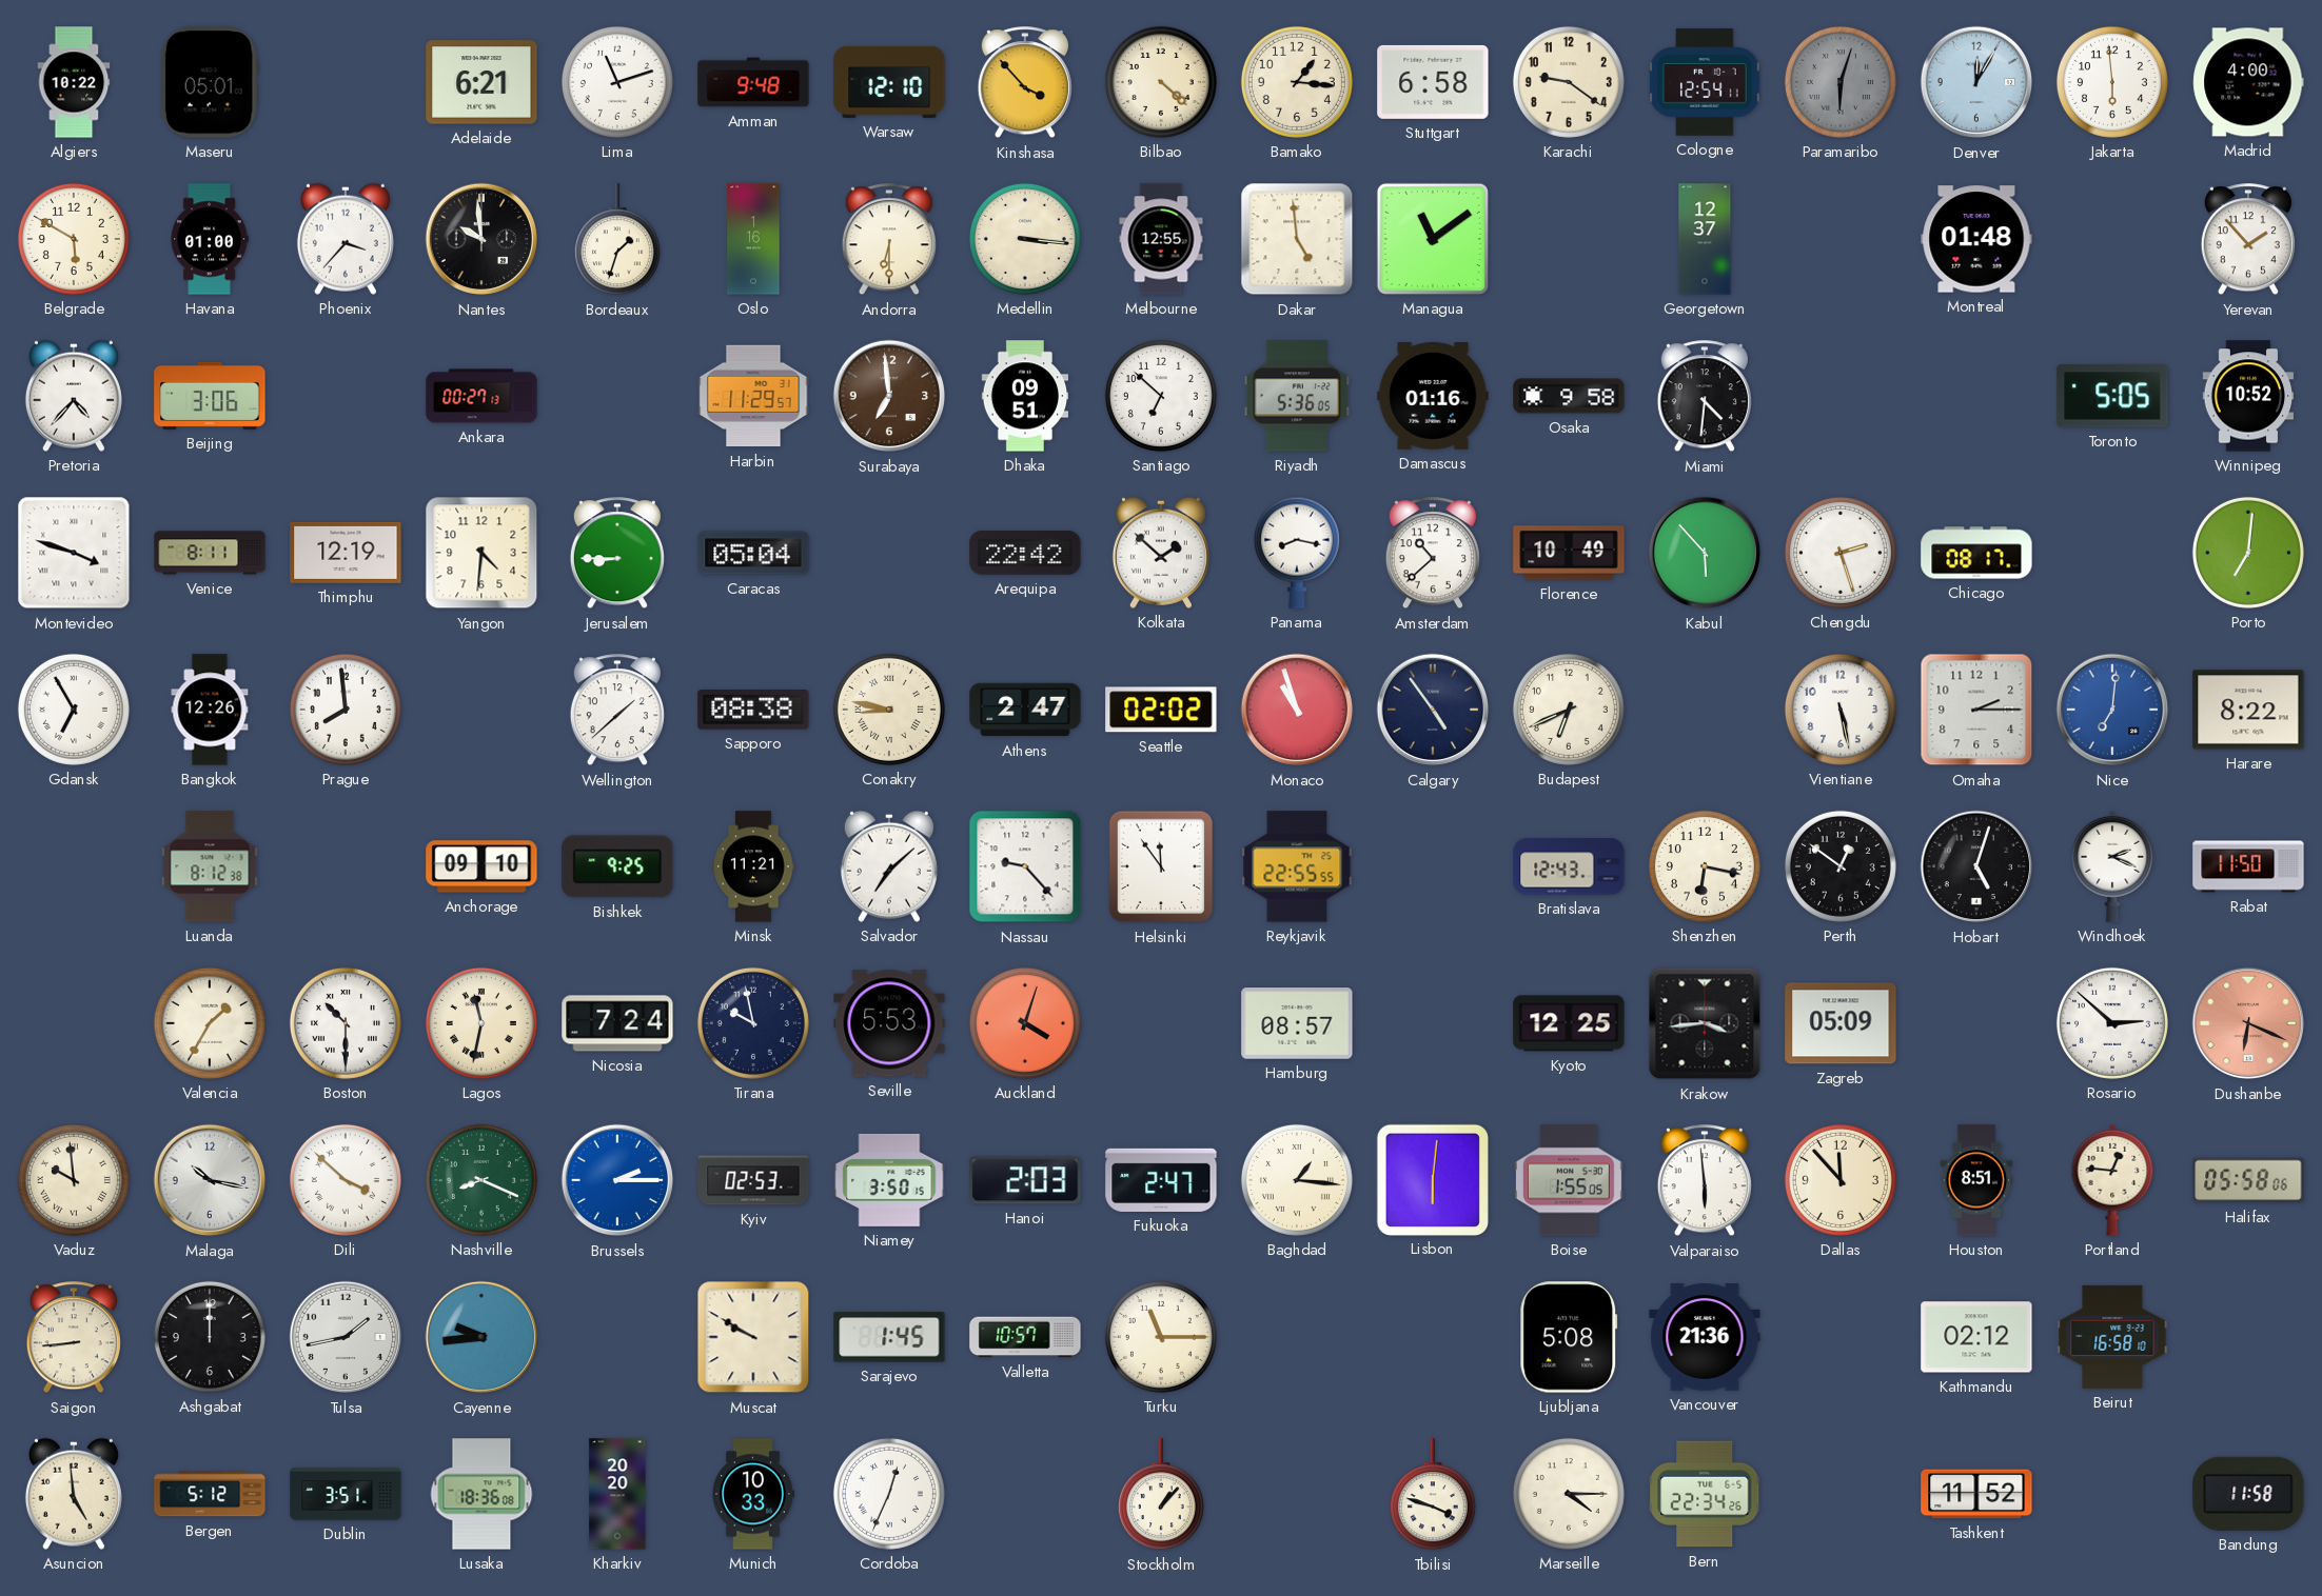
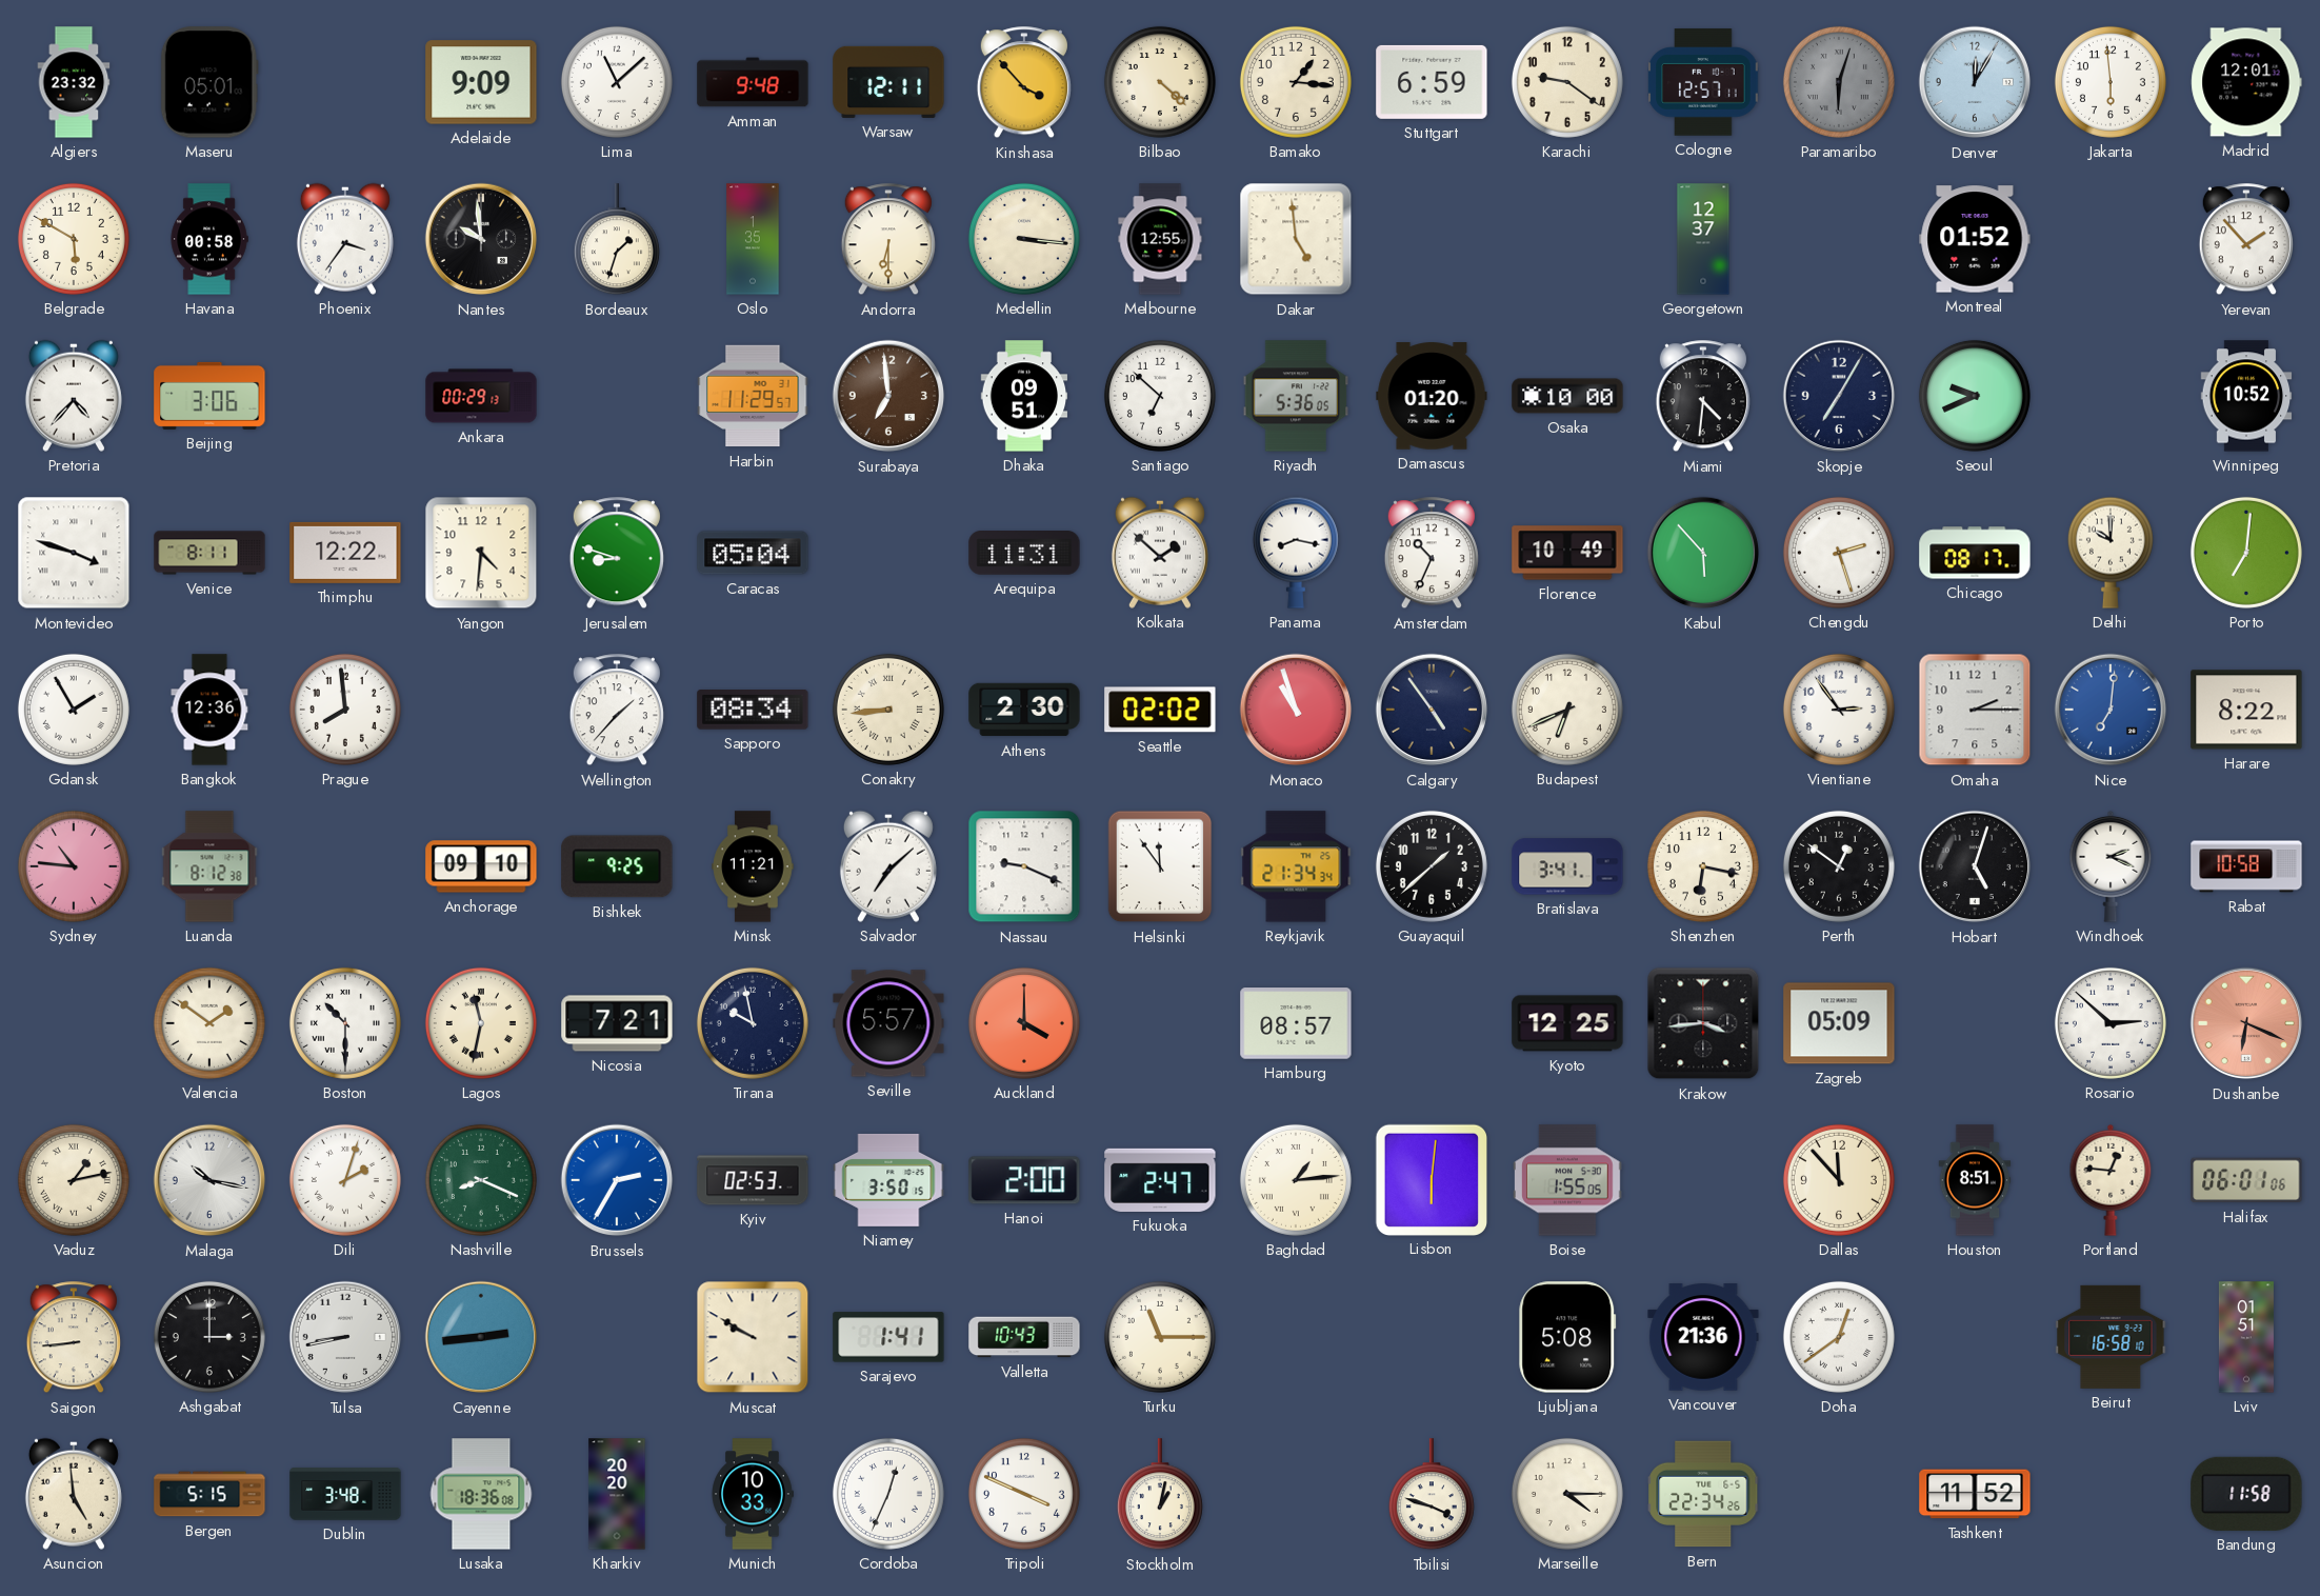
Algiers: 10:22 -> 23:32
Adelaide: 6:21 -> 9:09
Lima: 11:12 -> 11:08
Warsaw: 12:10 -> 12:11
Stuttgart: 6:58 -> 6:59
Cologne: 12:54 -> 12:57
Madrid: 4:00 -> 12:01
Havana: 01:00 -> 00:58
Phoenix: 3:37 -> 3:36
Oslo: 1:16 -> 1:35
Managua: 11:09 -> none
Montreal: 01:48 -> 01:52
Ankara: 00:27 -> 00:29
Damascus: 01:16 -> 01:20
Osaka: 9:58 -> 10:00
Skopje: none -> 7:05
Seoul: none -> 9:41
Toronto: 5:05 -> none
Thimphu: 12:19 -> 12:22
Jerusalem: 8:45 -> 8:48
Arequipa: 22:42 -> 11:31
Amsterdam: 10:38 -> 10:34
Delhi: none -> 10:00
Gdansk: 6:55 -> 1:55
Bangkok: 12:26 -> 12:36
Wellington: 1:38 -> 1:37
Sapporo: 08:38 -> 08:34
Conakry: 8:47 -> 8:44
Athens: 2:47 -> 2:30
Vientiane: 5:28 -> 2:54
Sydney: none -> 10:46
Nassau: 9:23 -> 9:19
Reykjavik: 22:55 -> 21:34
Guayaquil: none -> 1:38
Bratislava: 12:43 -> 3:41
Rabat: 11:50 -> 10:58
Valencia: 1:35 -> 1:51
Nicosia: 7:24 -> 7:21
Seville: 5:53 -> 5:57
Auckland: 4:03 -> 4:00
Vaduz: 9:59 -> 1:13
Dili: 3:52 -> 2:03
Brussels: 2:15 -> 2:35
Hanoi: 2:03 -> 2:00
Baghdad: 1:16 -> 1:14
Valparaiso: 5:59 -> none
Halifax: 05:58 -> 06:01
Ashgabat: 12:00 -> 3:00
Tulsa: 1:43 -> 8:43
Cayenne: 9:44 -> 2:44
Sarajevo: 1:45 -> 1:41
Valletta: 10:57 -> 10:43
Doha: none -> 12:39
Kathmandu: 02:12 -> none
Lviv: none -> 01:51
Bergen: 5:12 -> 5:15
Dublin: 3:51 -> 3:48
Tripoli: none -> 3:49
Stockholm: 1:07 -> 1:02
